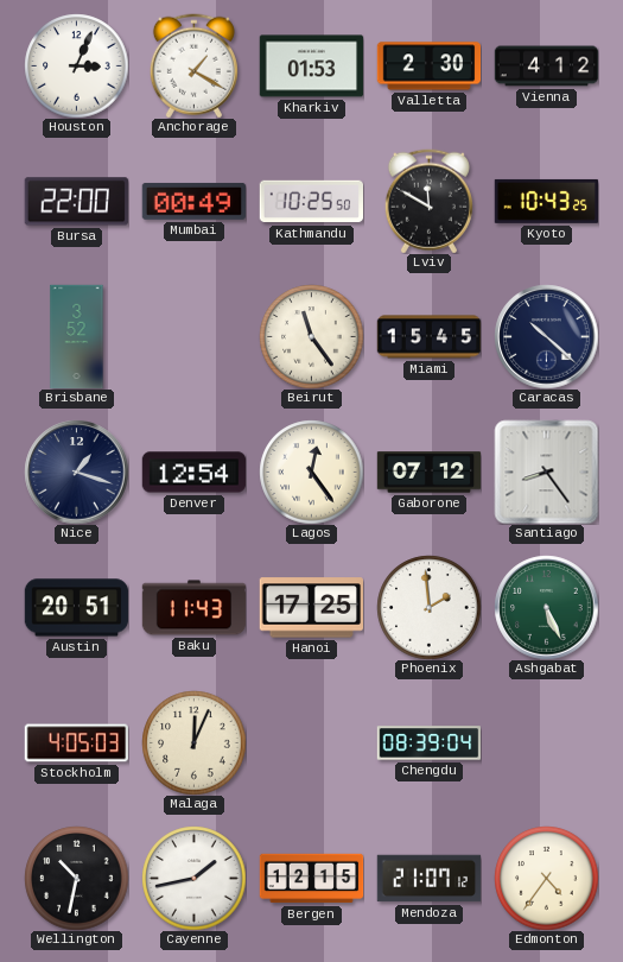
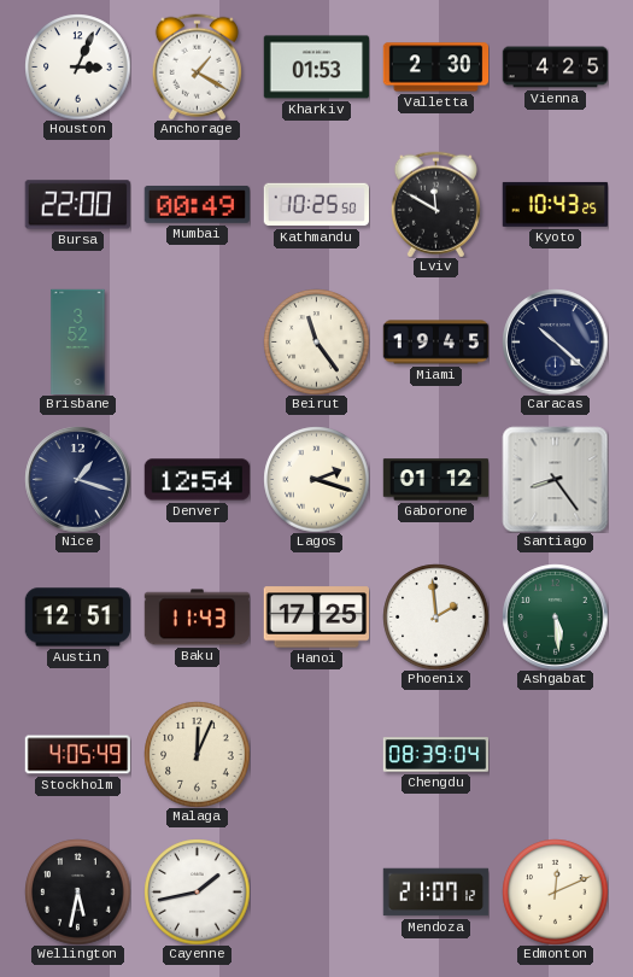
Vienna: 4:12 -> 4:25
Miami: 15:45 -> 19:45
Lagos: 12:24 -> 2:18
Gaborone: 07:12 -> 01:12
Austin: 20:51 -> 12:51
Ashgabat: 5:26 -> 5:29
Stockholm: 4:05:03 -> 4:05:49
Wellington: 10:32 -> 5:32
Bergen: 12:15 -> none
Edmonton: 4:36 -> 12:11
